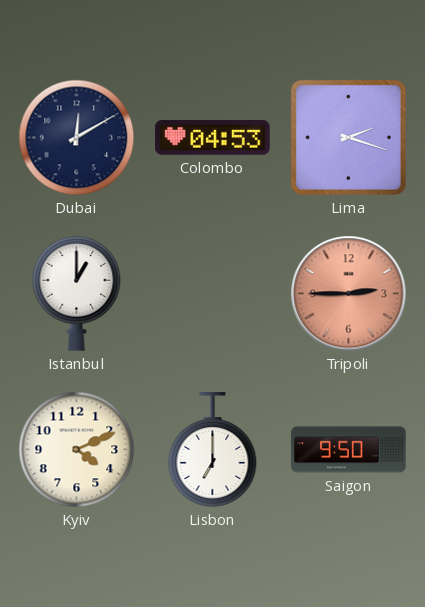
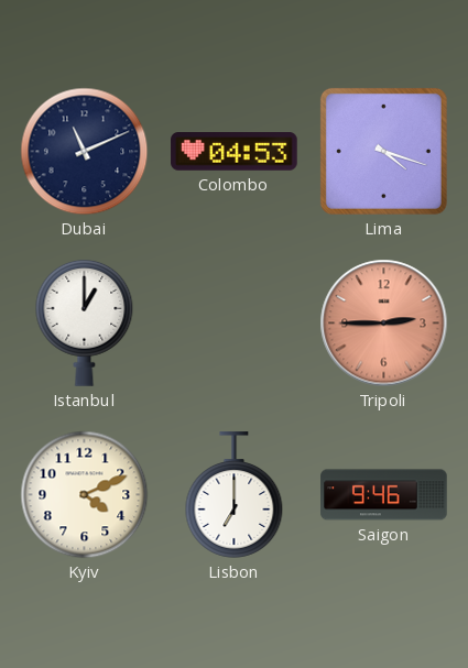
Dubai: 12:10 -> 11:11
Lima: 2:18 -> 4:18
Saigon: 9:50 -> 9:46
